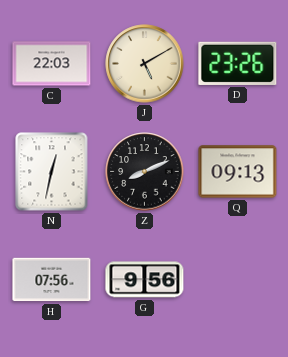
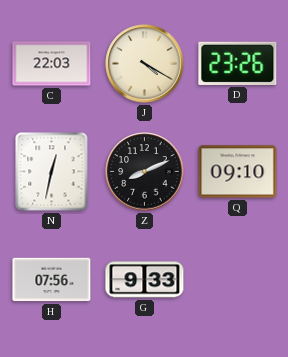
J: 5:10 -> 4:20
Q: 09:13 -> 09:10
G: 9:56 -> 9:33
